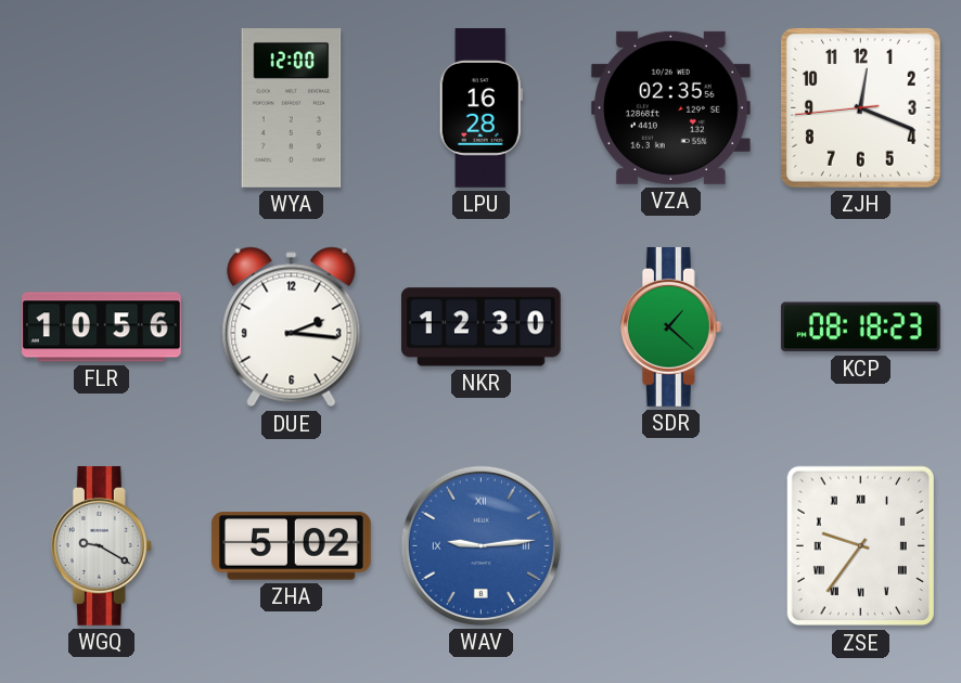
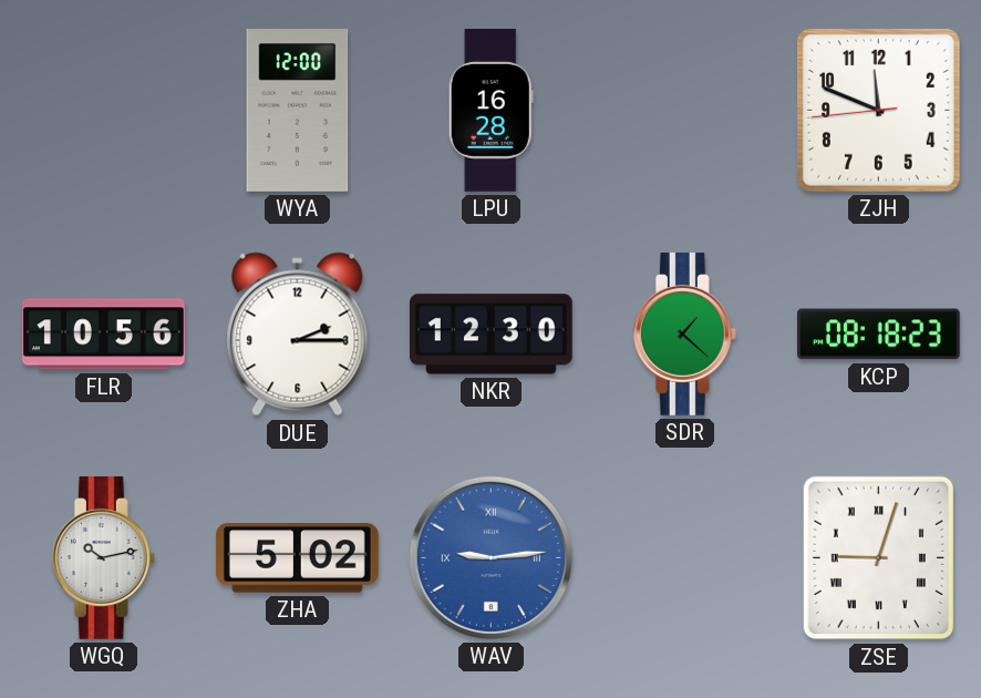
VZA: 02:35 -> none
ZJH: 12:18 -> 11:48
DUE: 2:16 -> 2:15
WGQ: 9:20 -> 10:13
ZSE: 9:36 -> 9:03
